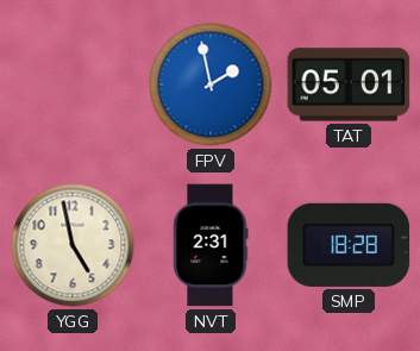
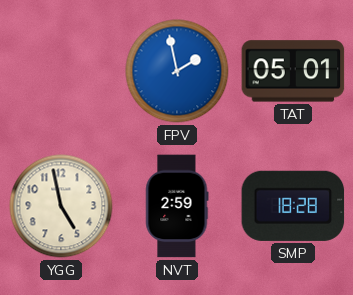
NVT: 2:31 -> 2:59
